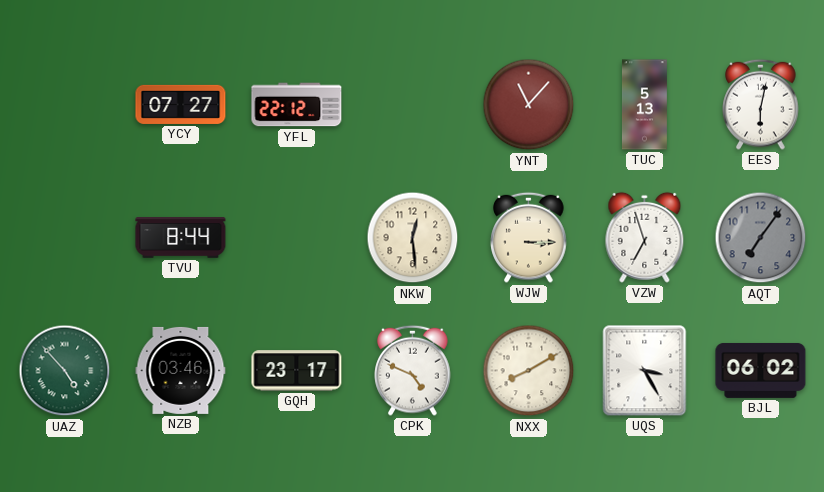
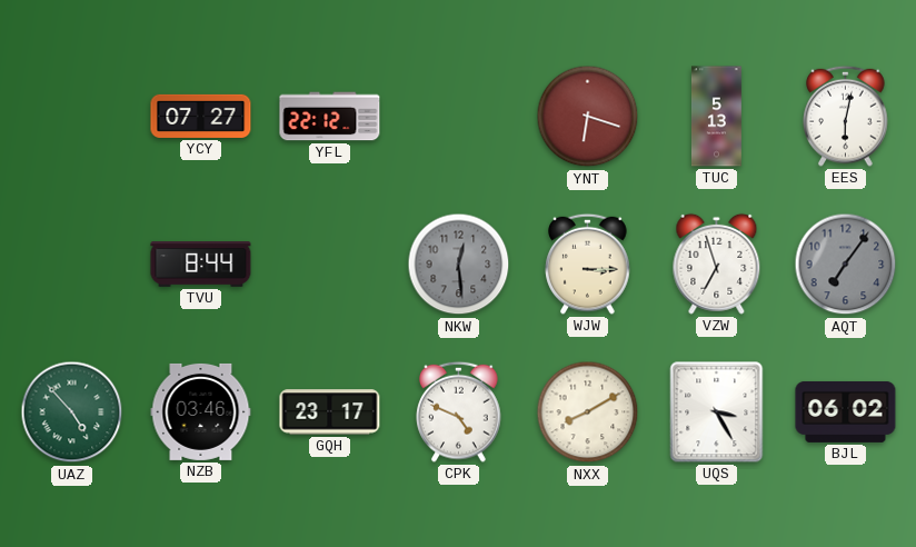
YNT: 11:07 -> 6:18
NKW dial: cream -> grey
